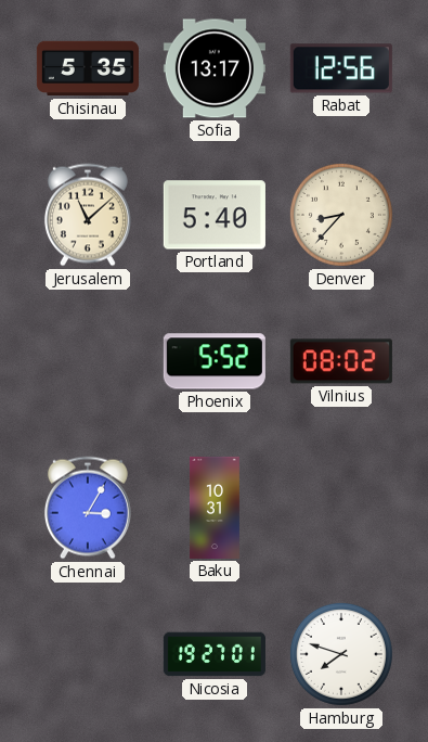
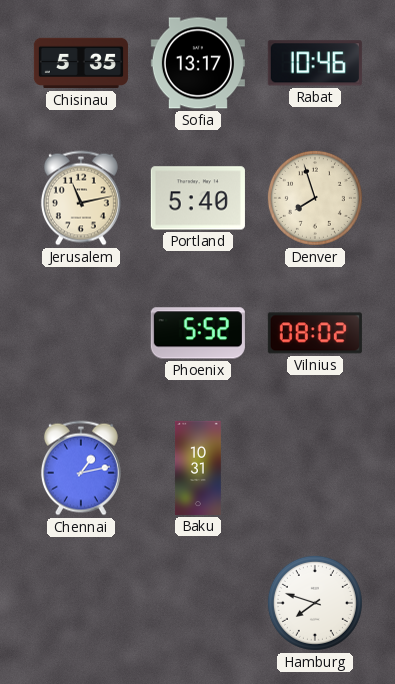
Rabat: 12:56 -> 10:46
Jerusalem: 11:08 -> 11:13
Denver: 8:37 -> 7:57
Chennai: 3:05 -> 1:13
Nicosia: 19:27 -> none
